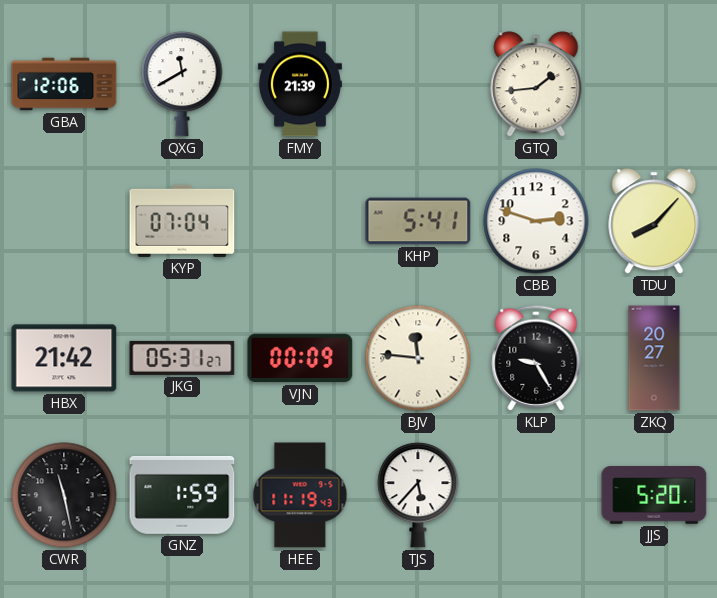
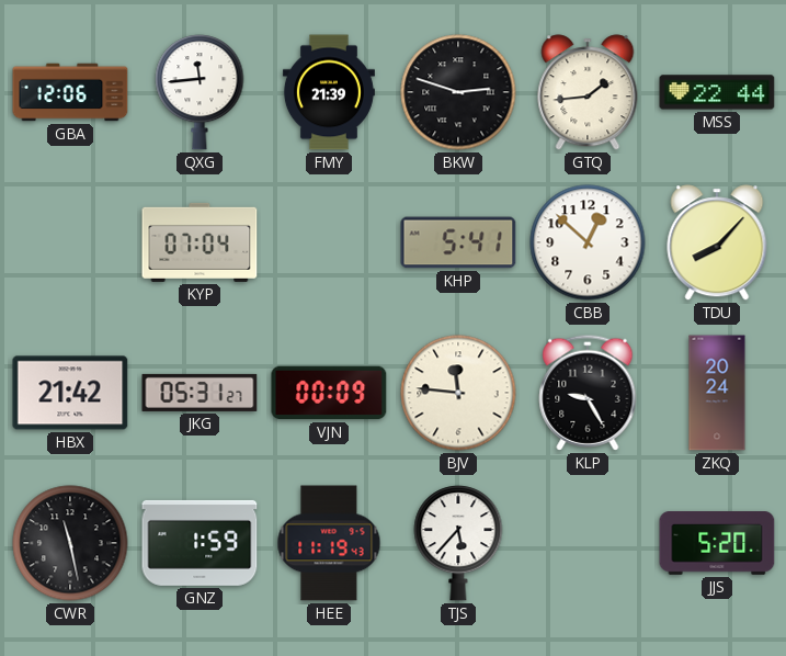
QXG: 11:40 -> 11:44
BKW: none -> 2:48
MSS: none -> 22:44
CBB: 2:48 -> 12:52
ZKQ: 20:27 -> 20:24
